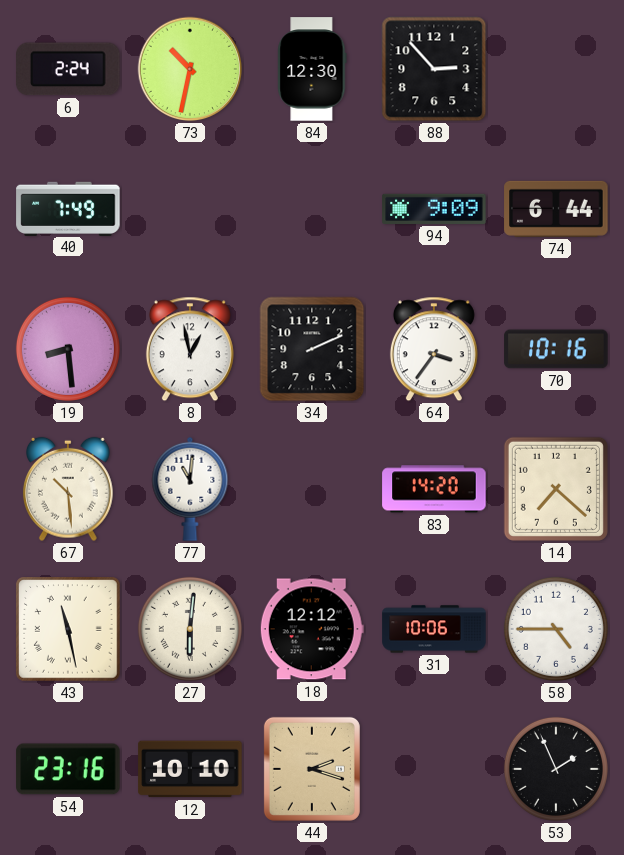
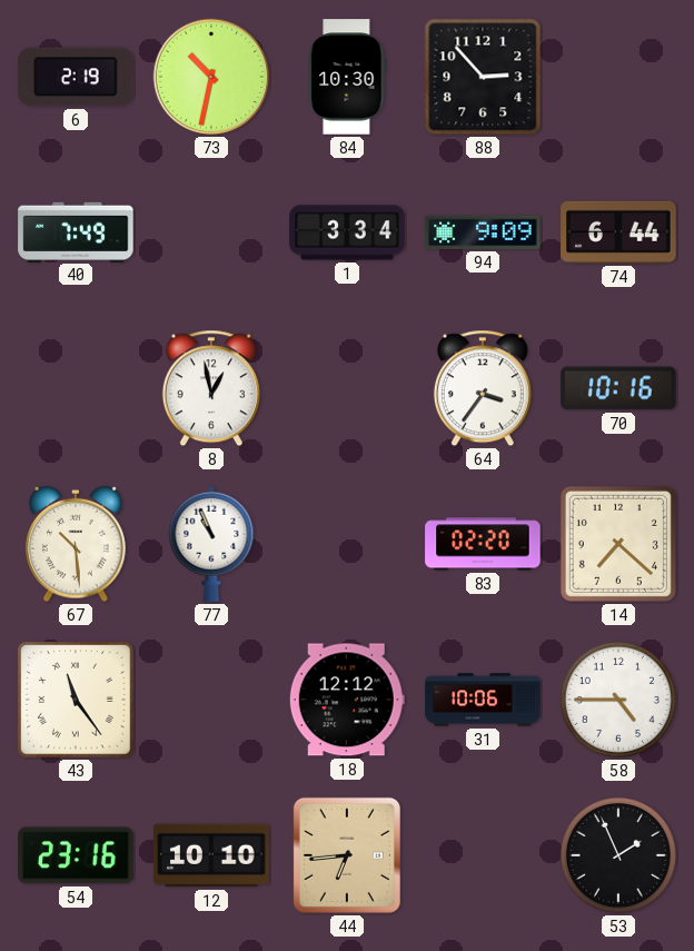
6: 2:24 -> 2:19
84: 12:30 -> 10:30
1: none -> 3:34
19: 8:29 -> none
34: 2:11 -> none
77: 11:01 -> 10:56
83: 14:20 -> 02:20
43: 11:28 -> 11:24
27: 6:01 -> none
44: 2:18 -> 6:44
